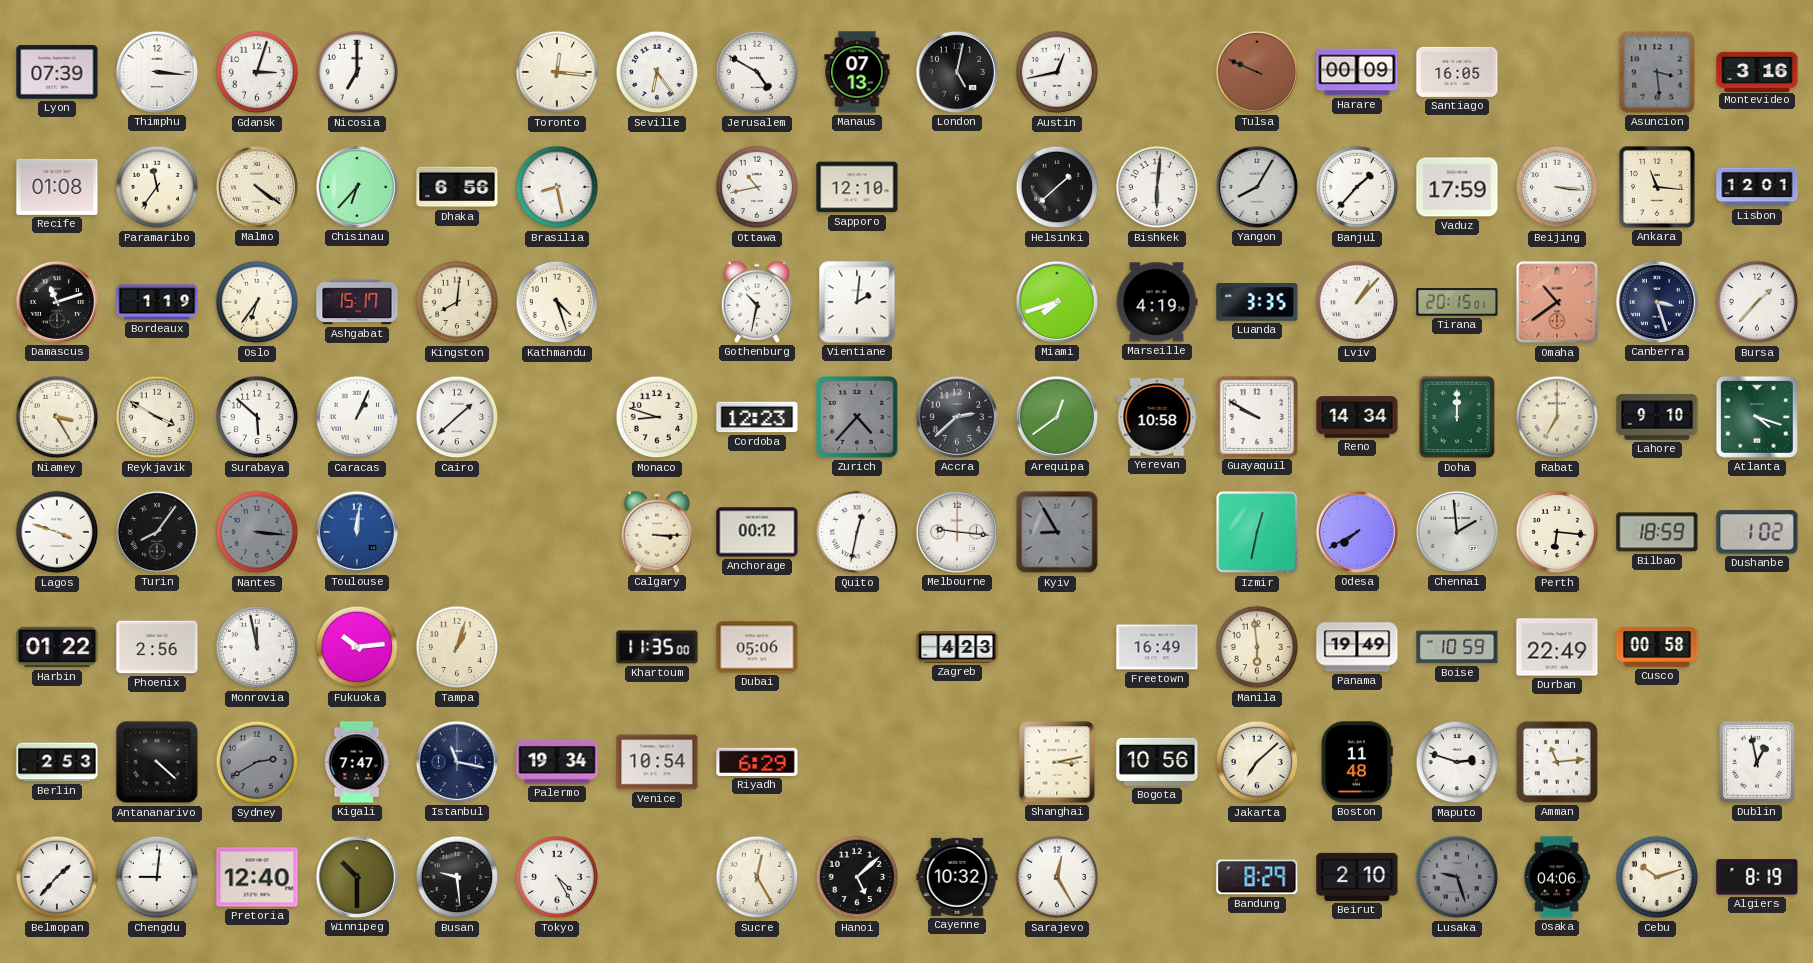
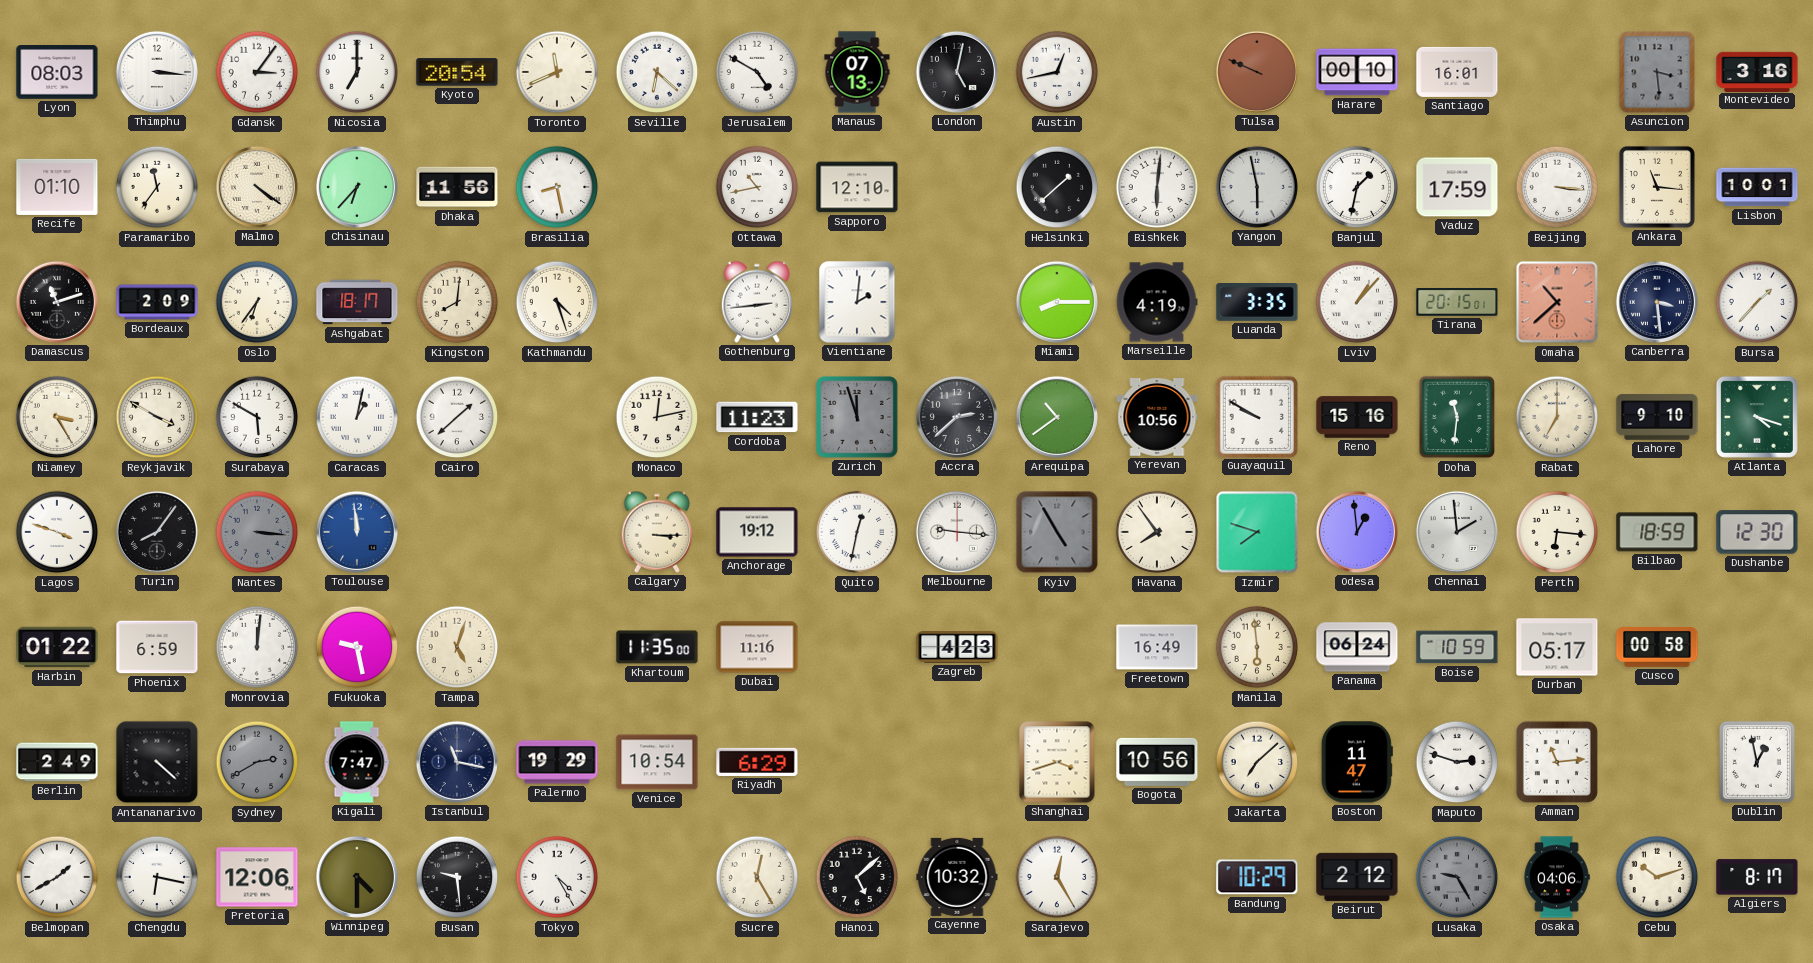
Lyon: 07:39 -> 08:03
Gdansk: 3:03 -> 3:06
Kyoto: none -> 20:54
Toronto: 12:16 -> 11:41
Seville: 6:24 -> 6:22
Harare: 00:09 -> 00:10
Santiago: 16:05 -> 16:01
Recife: 01:08 -> 01:10
Dhaka: 6:56 -> 11:56
Yangon: 8:05 -> 5:58
Banjul: 1:37 -> 1:32
Lisbon: 12:01 -> 10:01
Bordeaux: 1:19 -> 2:09
Ashgabat: 15:17 -> 18:17
Gothenburg: 10:32 -> 2:44
Miami: 7:42 -> 8:15
Omaha: 10:39 -> 10:38
Canberra: 3:27 -> 3:29
Surabaya: 5:52 -> 5:50
Caracas: 1:04 -> 1:02
Monaco: 8:48 -> 12:13
Cordoba: 12:23 -> 11:23
Zurich: 4:37 -> 11:57
Arequipa: 12:39 -> 10:39
Yerevan: 10:58 -> 10:56
Reno: 14:34 -> 15:16
Doha: 12:00 -> 11:31
Toulouse: 12:01 -> 11:59
Anchorage: 00:12 -> 19:12
Kyiv: 8:55 -> 4:55
Havana: none -> 7:54
Izmir: 12:32 -> 7:48
Odesa: 7:40 -> 12:59
Dushanbe: 1:02 -> 12:30
Phoenix: 2:56 -> 6:59
Monrovia: 11:58 -> 12:01
Fukuoka: 10:14 -> 9:28
Tampa: 1:03 -> 5:03
Dubai: 05:06 -> 11:16
Panama: 19:49 -> 06:24
Durban: 22:49 -> 05:17
Berlin: 2:53 -> 2:49
Palermo: 19:34 -> 19:29
Shanghai: 3:13 -> 3:42
Boston: 11:48 -> 11:47
Belmopan: 1:37 -> 1:40
Chengdu: 9:01 -> 6:17
Pretoria: 12:40 -> 12:06
Winnipeg: 10:30 -> 4:30
Bandung: 8:29 -> 10:29
Beirut: 2:10 -> 2:12
Lusaka: 9:27 -> 9:25
Algiers: 8:19 -> 8:17
